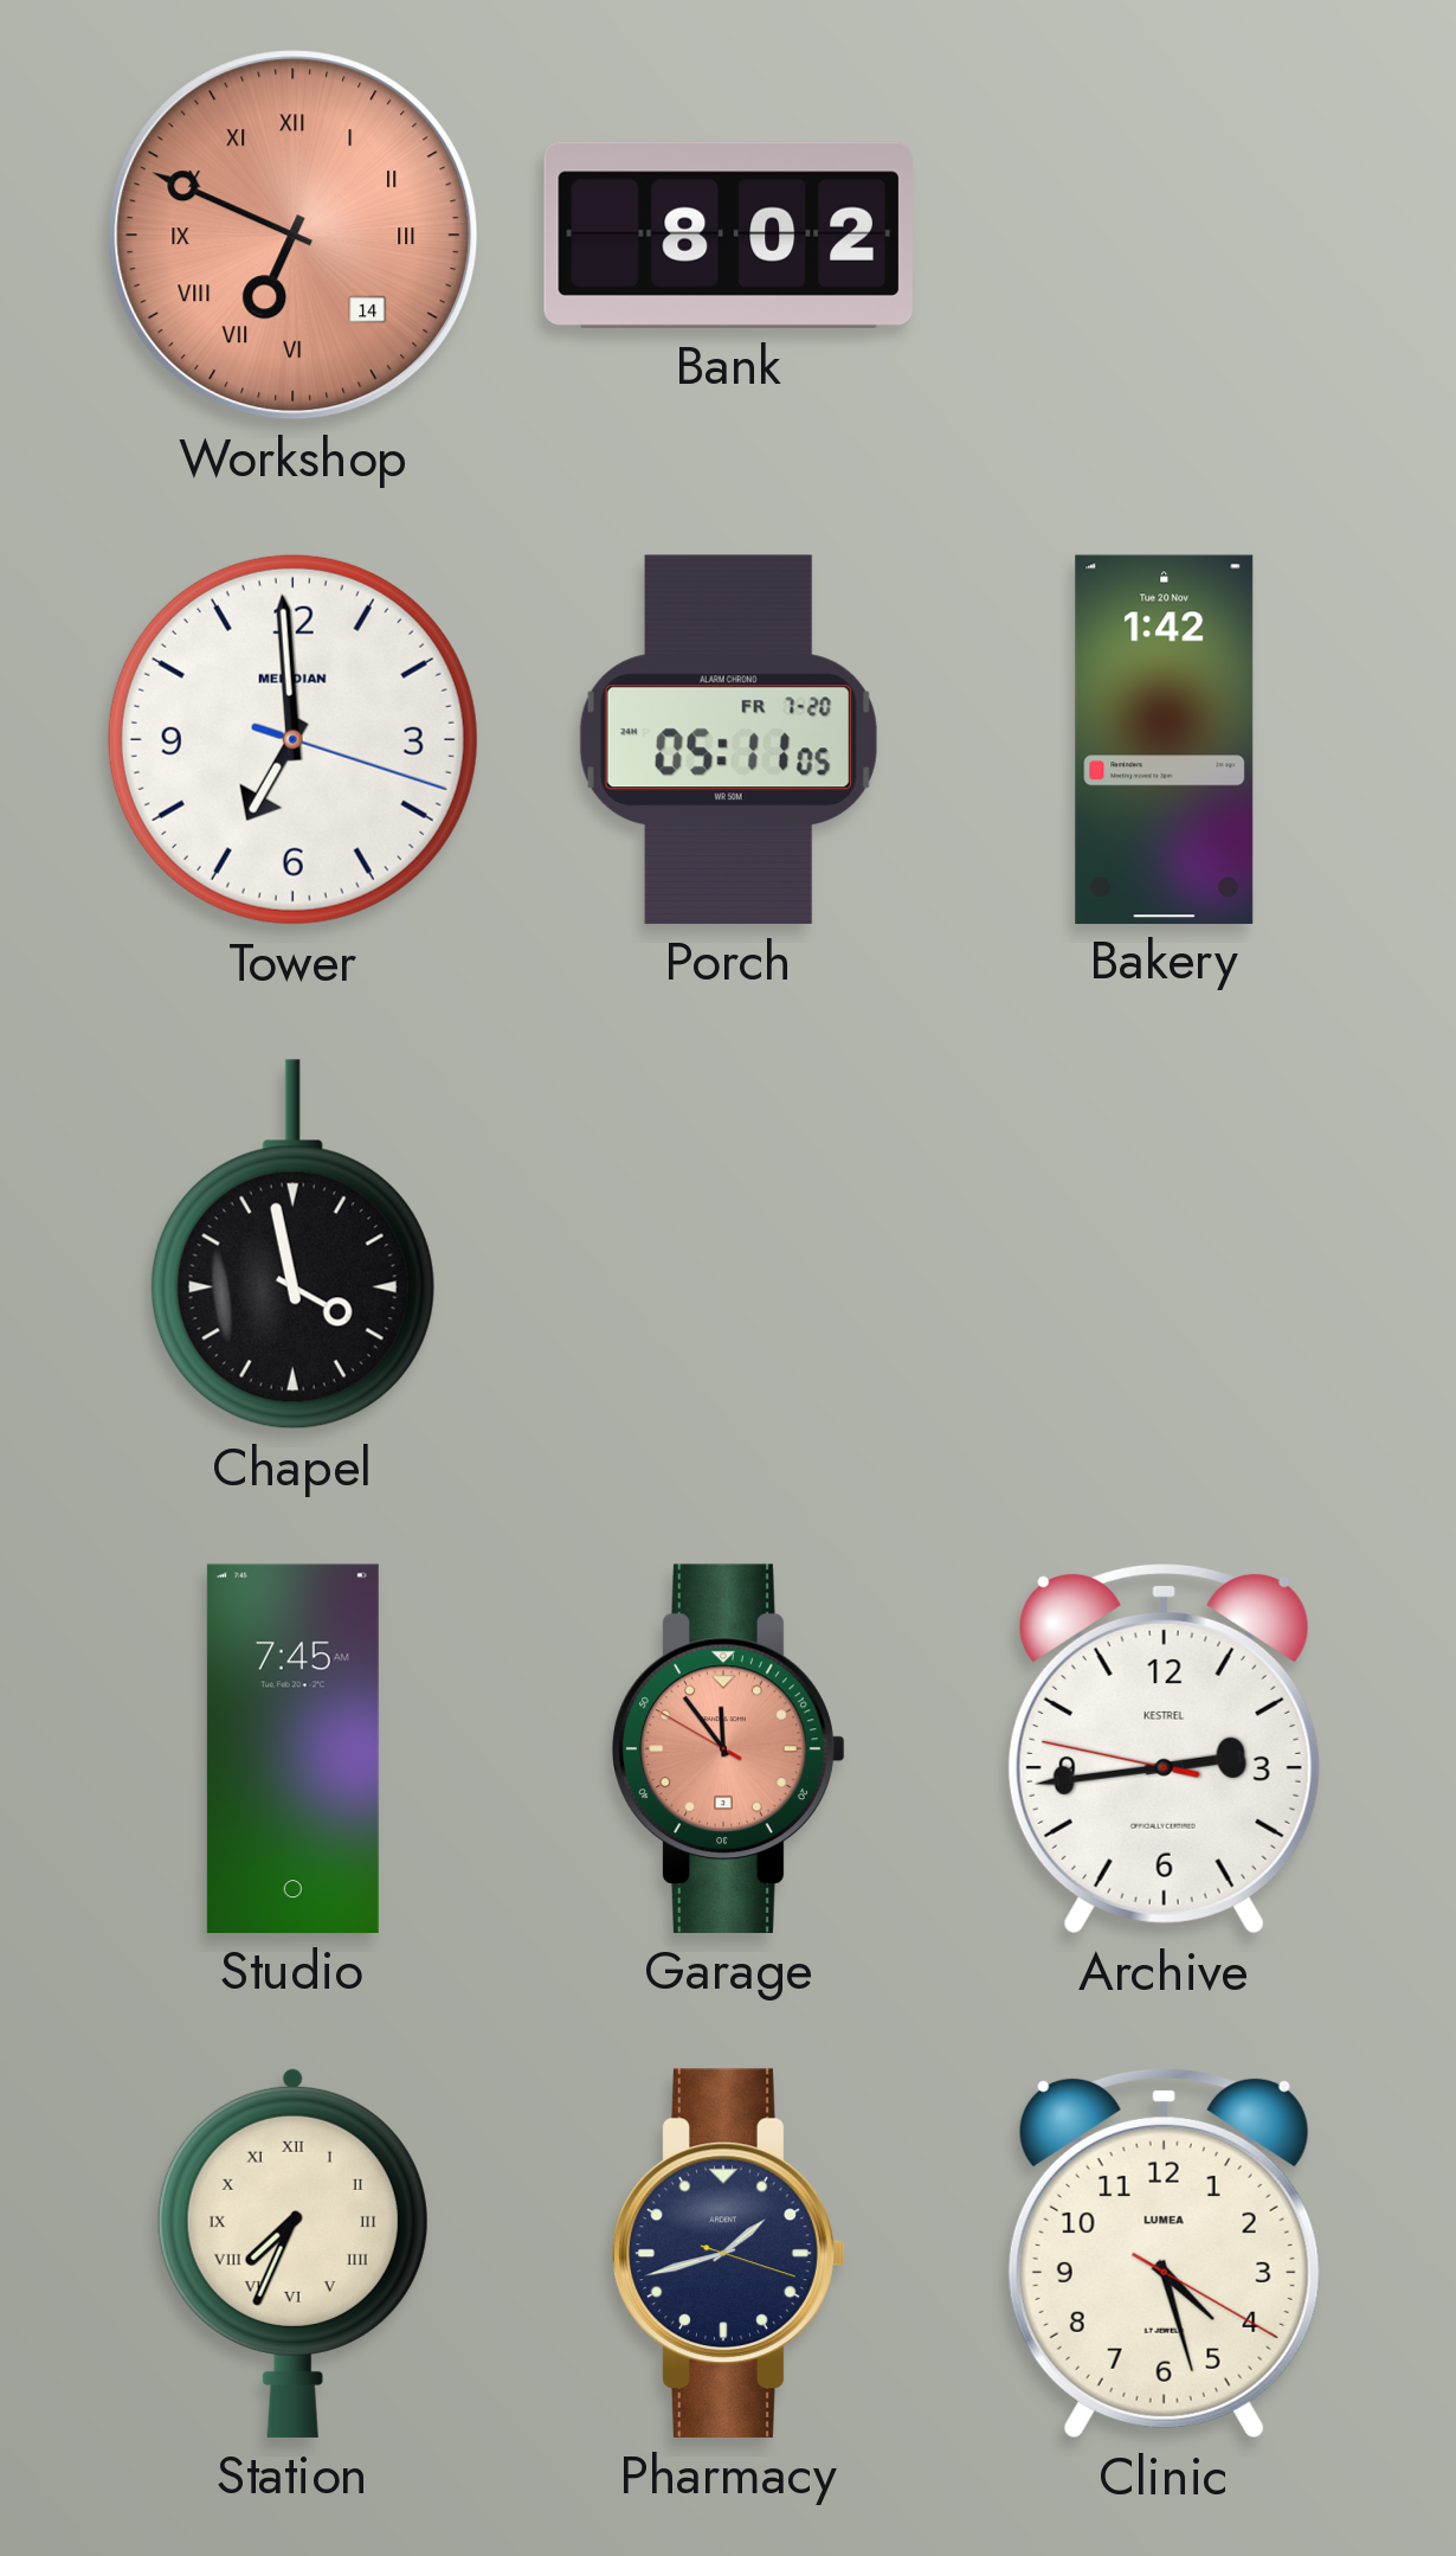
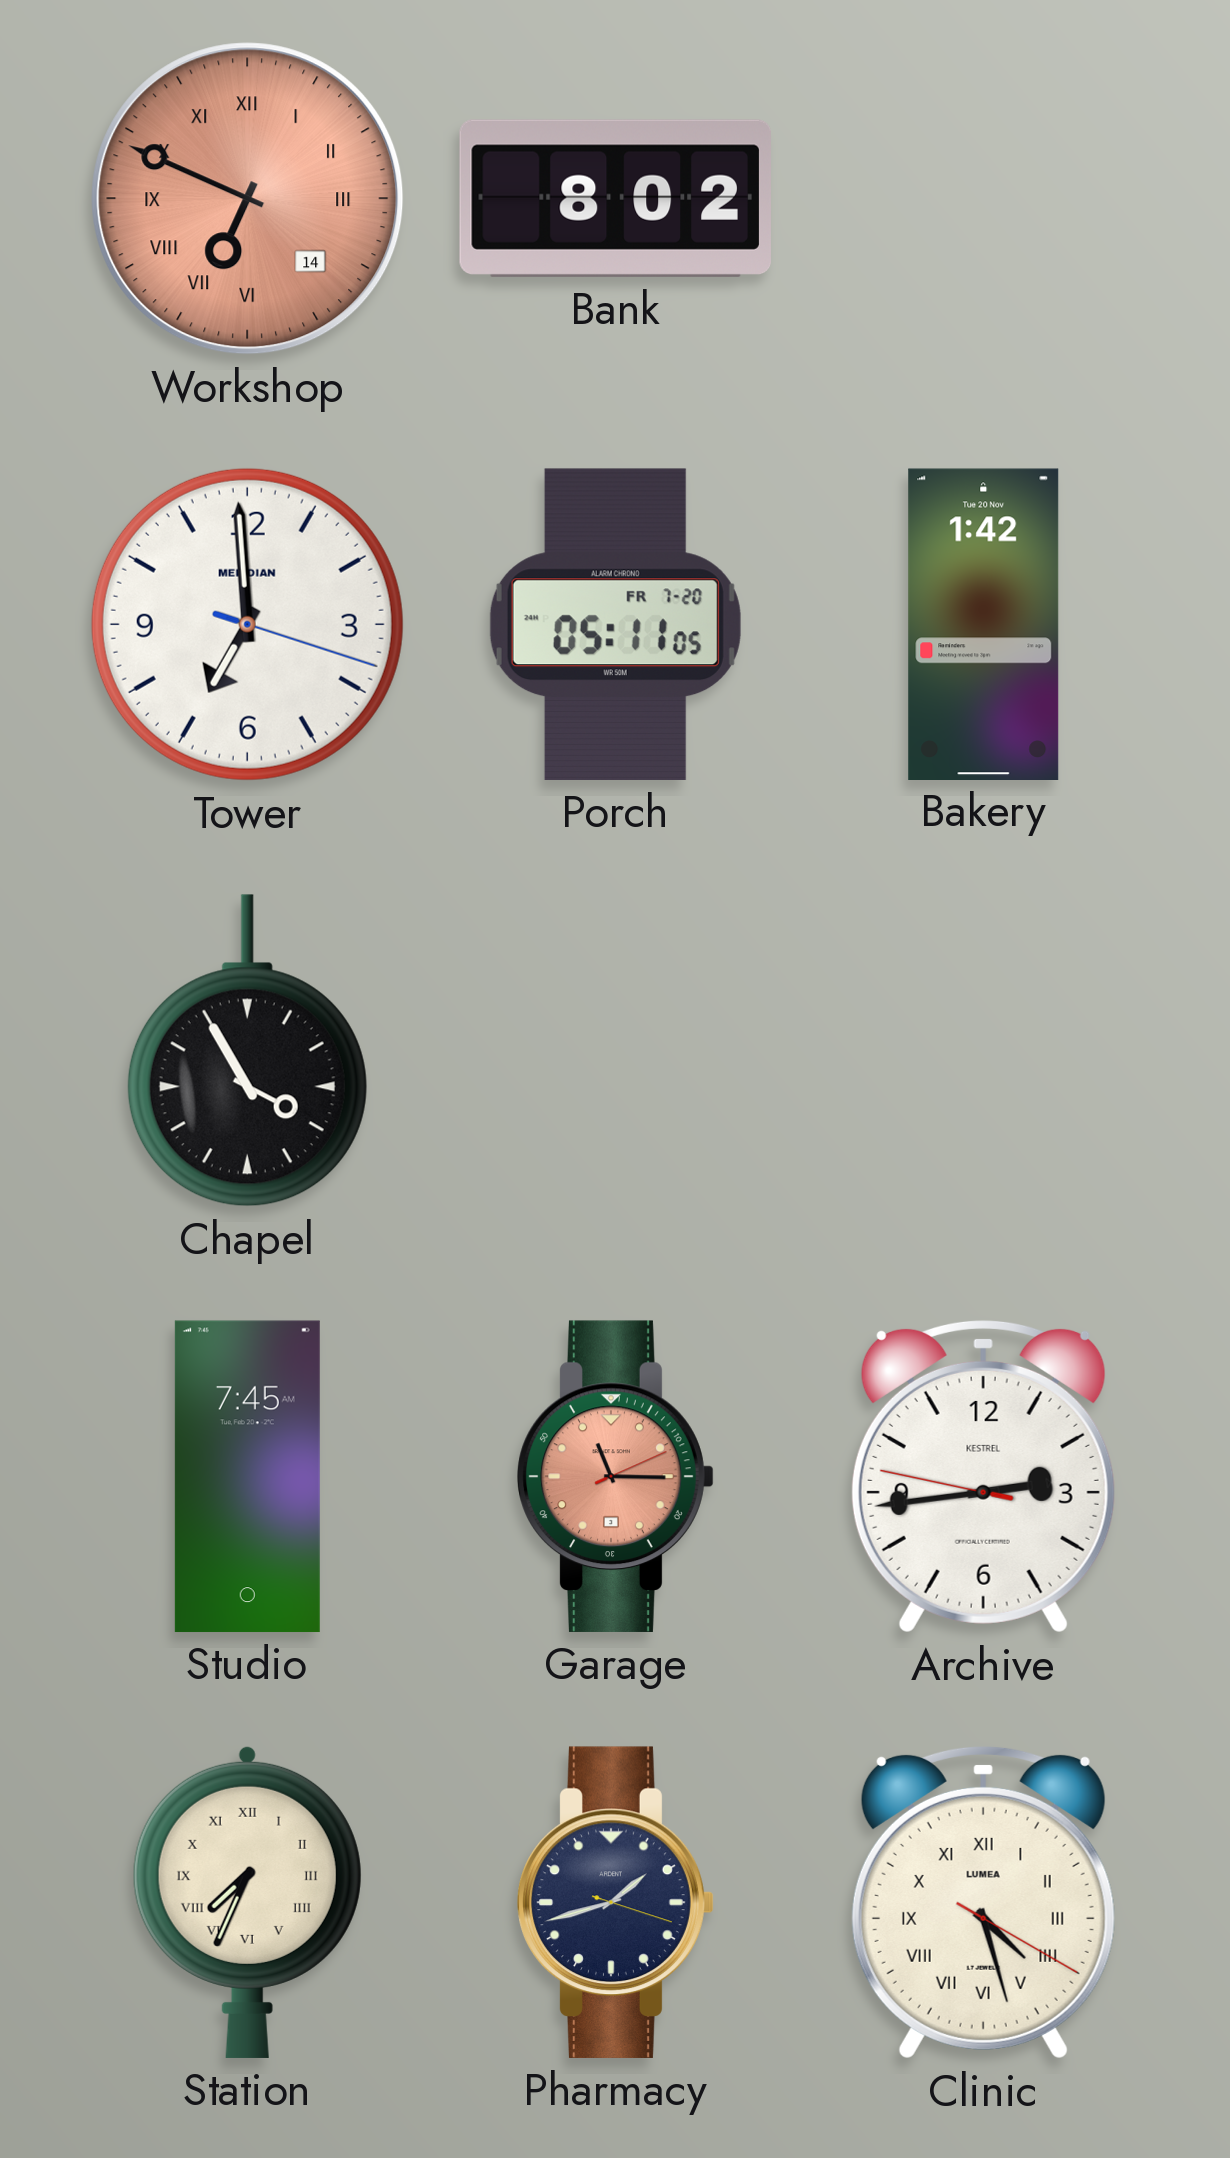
Chapel: 3:58 -> 3:55
Garage: 11:53 -> 11:15
Clinic numerals: Arabic -> Roman
